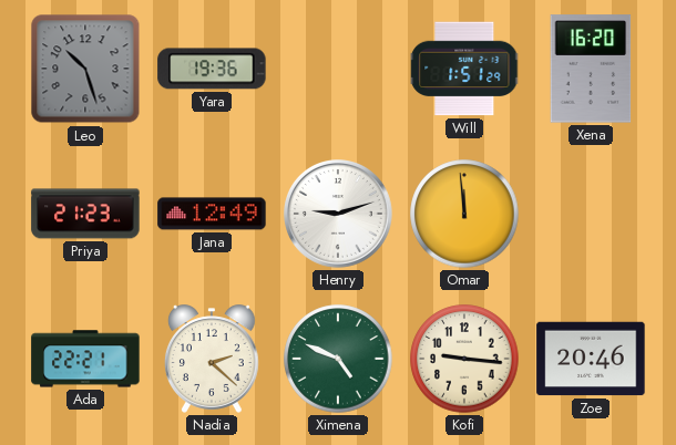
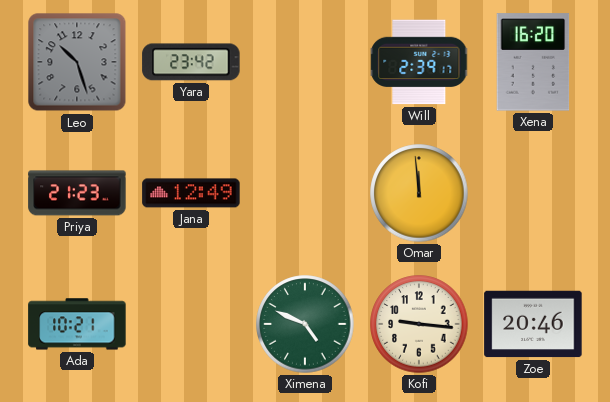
Yara: 19:36 -> 23:42
Will: 1:51 -> 2:39
Henry: 9:12 -> none
Ada: 22:21 -> 10:21
Nadia: 2:22 -> none
